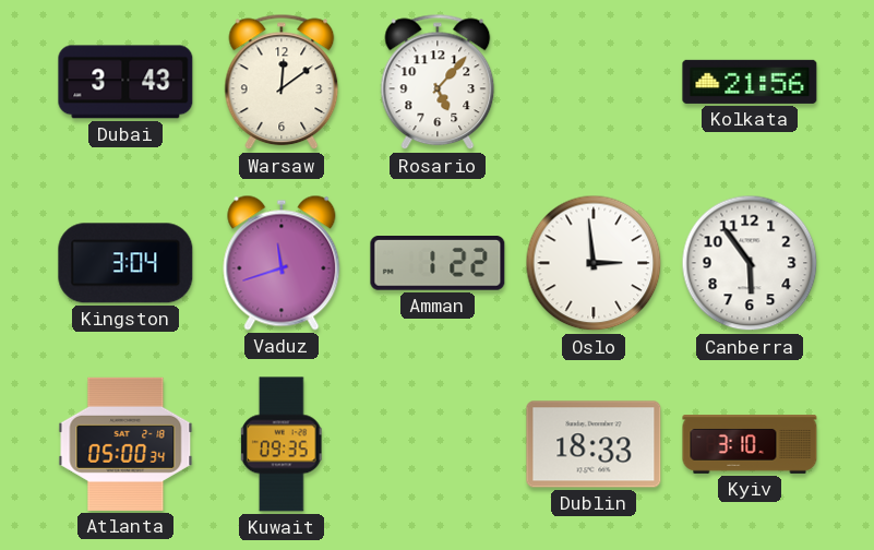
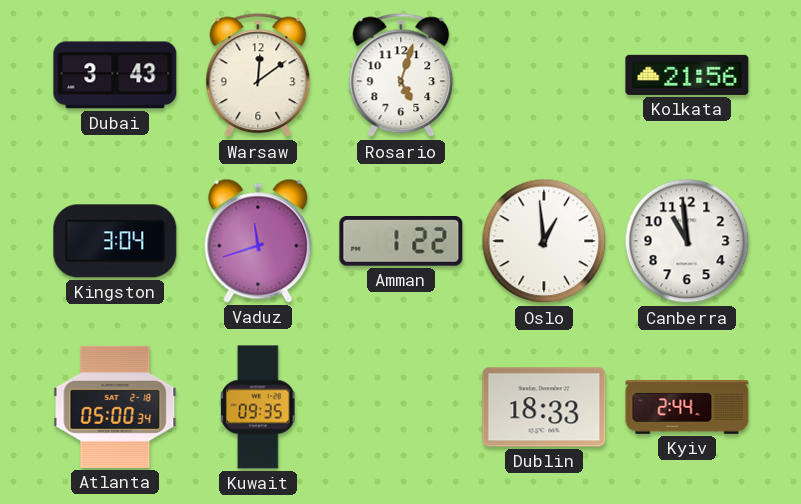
Rosario: 5:07 -> 5:03
Oslo: 2:59 -> 12:59
Canberra: 5:54 -> 10:59
Kyiv: 3:10 -> 2:44
